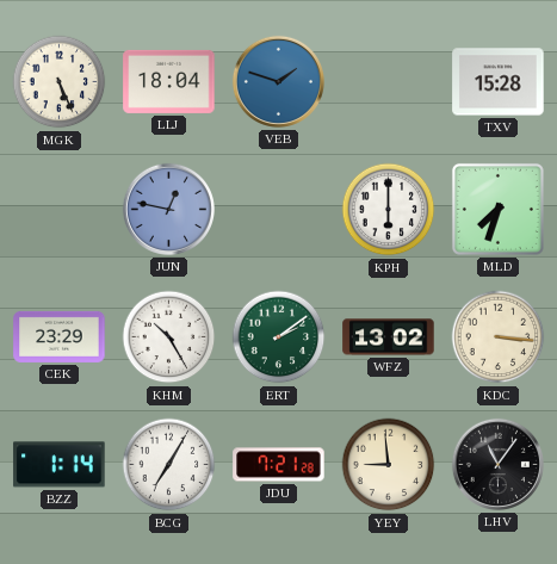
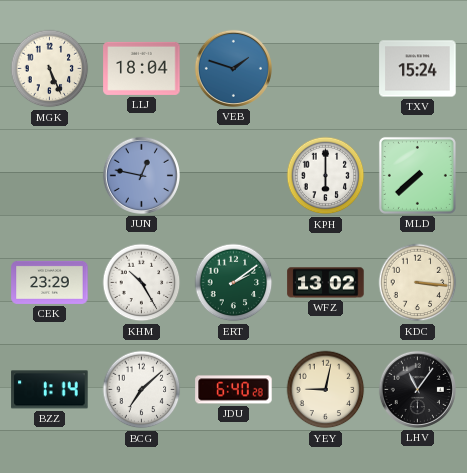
TXV: 15:28 -> 15:24
MLD: 7:33 -> 7:38
BCG: 7:05 -> 7:08
JDU: 7:21 -> 6:40
YEY: 8:59 -> 9:02
